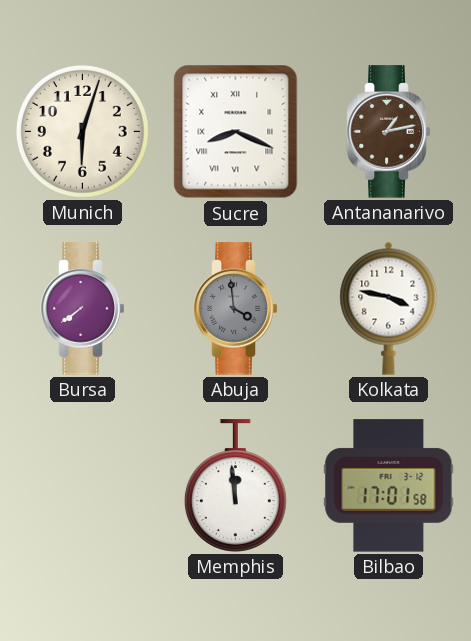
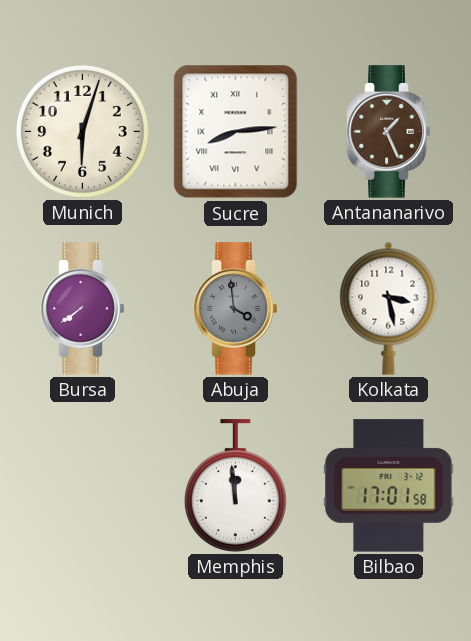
Sucre: 8:19 -> 8:14
Antananarivo: 1:13 -> 1:26
Kolkata: 3:47 -> 3:28
